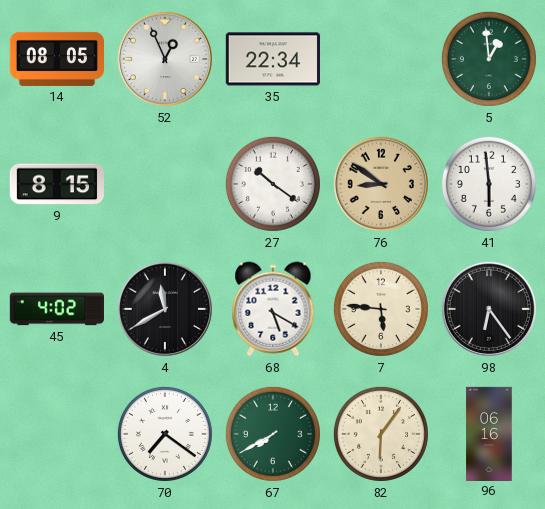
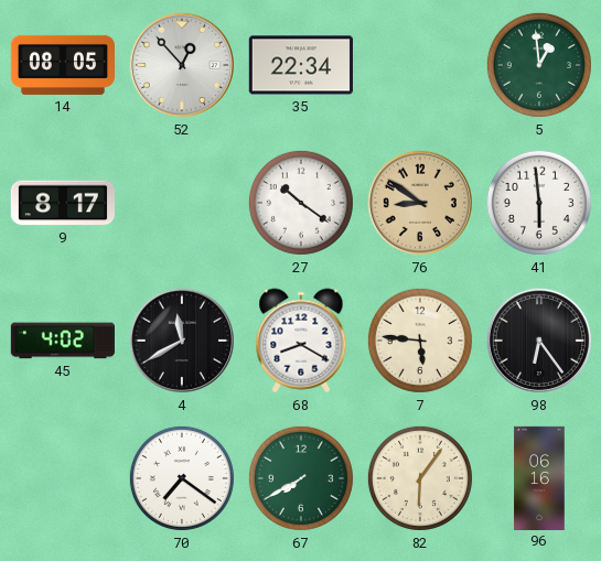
52: 12:56 -> 12:53
9: 8:15 -> 8:17
68: 5:20 -> 8:20
